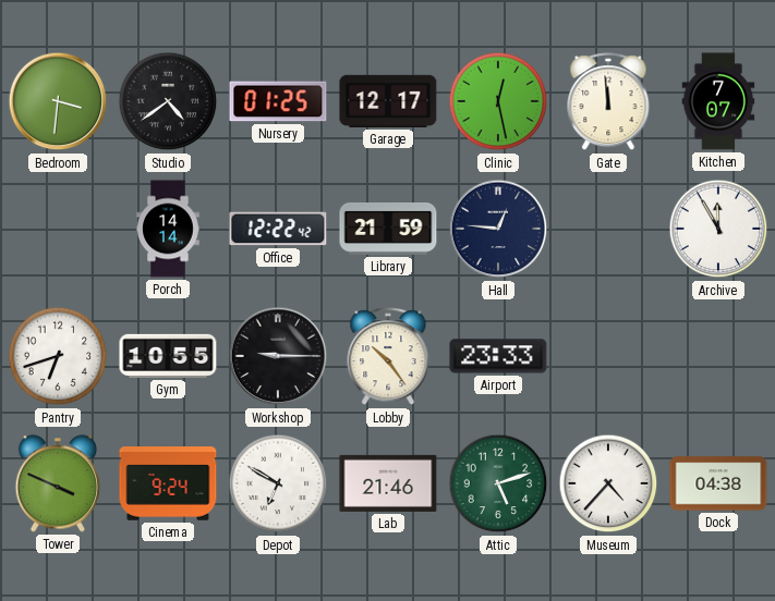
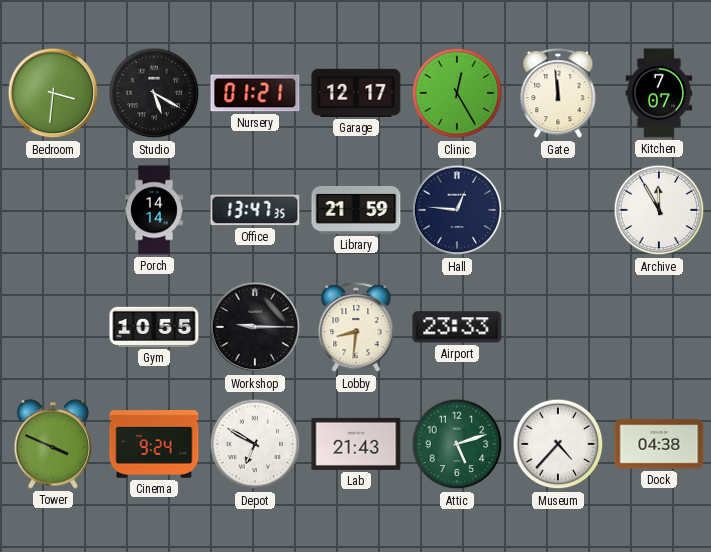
Studio: 4:39 -> 5:20
Nursery: 01:25 -> 01:21
Clinic: 12:28 -> 12:25
Office: 12:22 -> 13:47
Pantry: 6:42 -> none
Lobby: 10:24 -> 8:31
Lab: 21:46 -> 21:43
